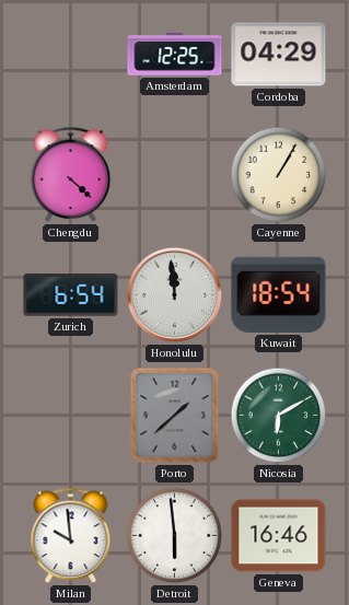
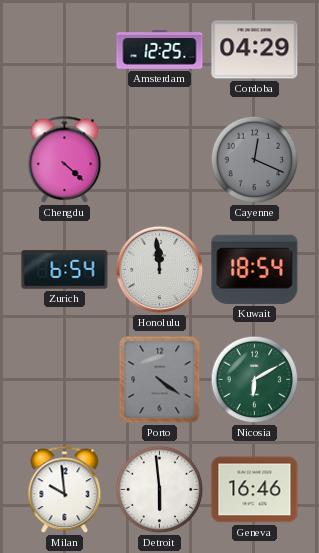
Cayenne: 1:05 -> 12:19
Cayenne dial: cream -> grey
Porto: 1:38 -> 4:21
